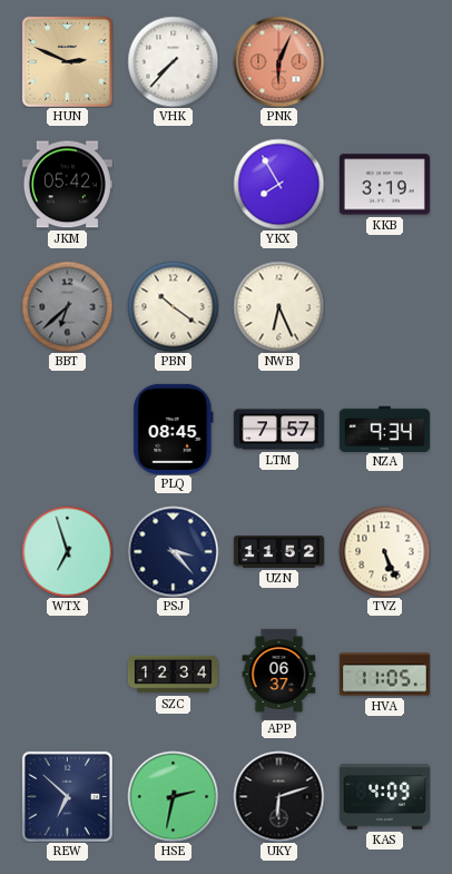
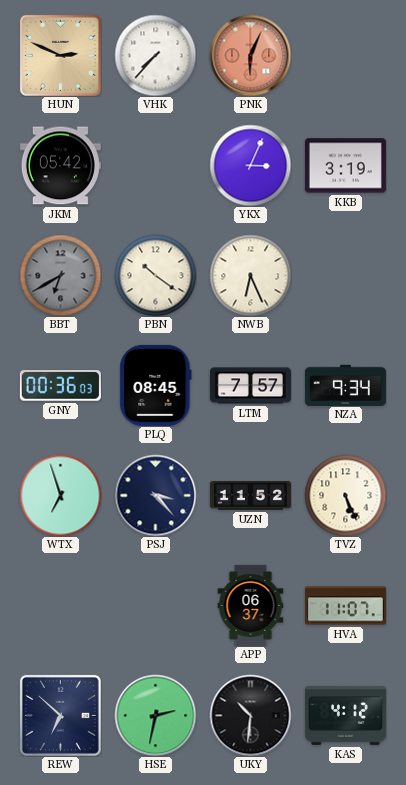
YKX: 7:55 -> 3:04
BBT: 6:38 -> 6:40
GNY: none -> 00:36
SZC: 12:34 -> none
HVA: 11:05 -> 11:07
UKY: 6:12 -> 10:31
KAS: 4:09 -> 4:12
